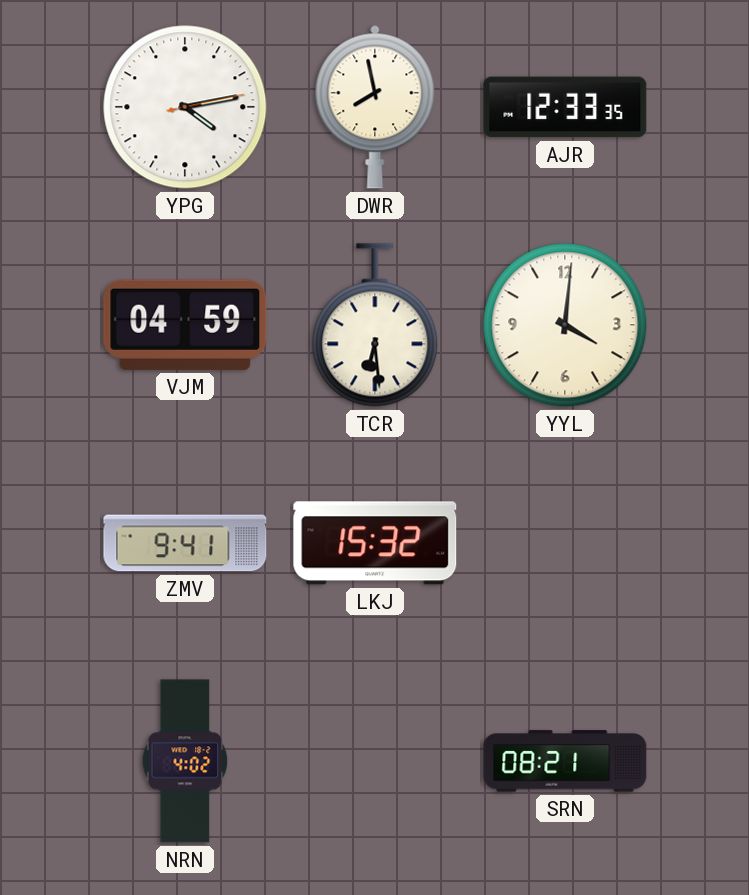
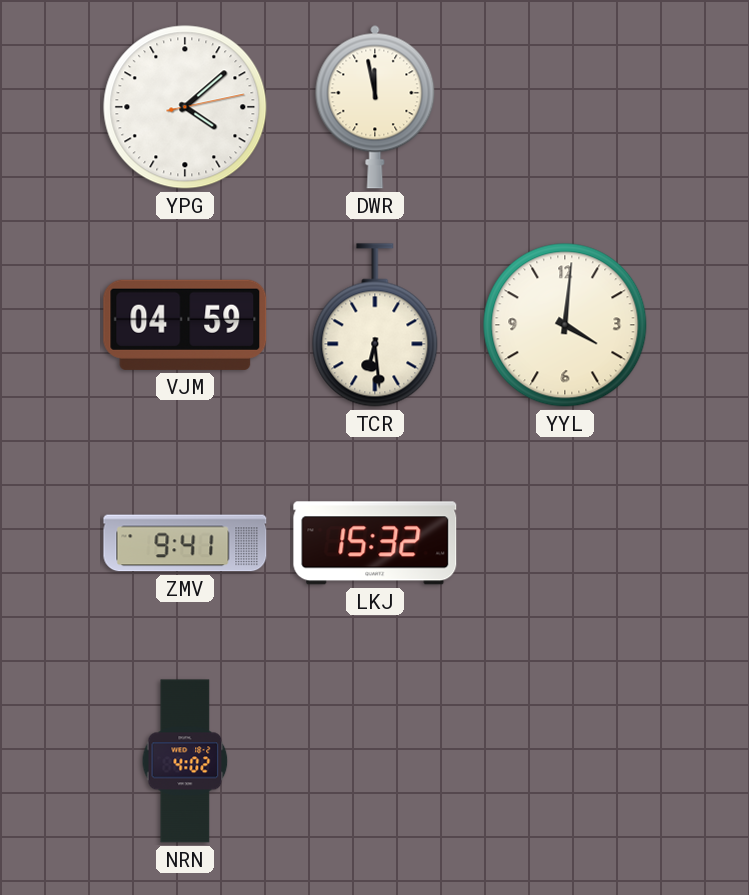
YPG: 4:13 -> 4:08
DWR: 7:58 -> 11:58
AJR: 12:33 -> none
SRN: 08:21 -> none
